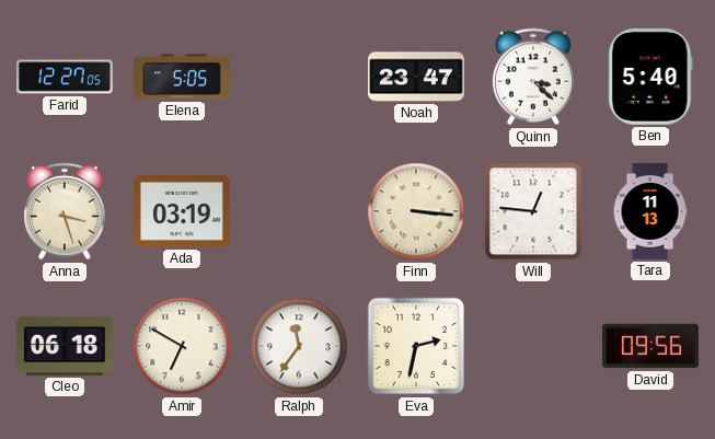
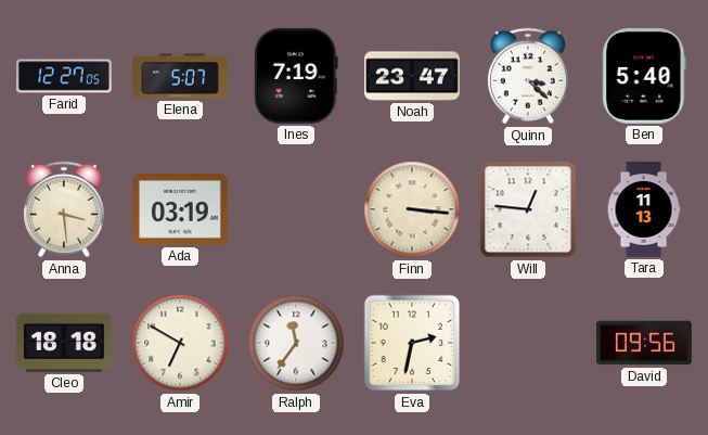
Elena: 5:05 -> 5:07
Ines: none -> 7:19
Anna: 3:27 -> 3:29
Cleo: 06:18 -> 18:18
